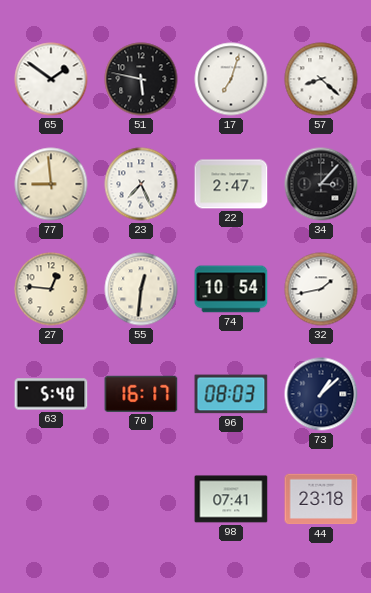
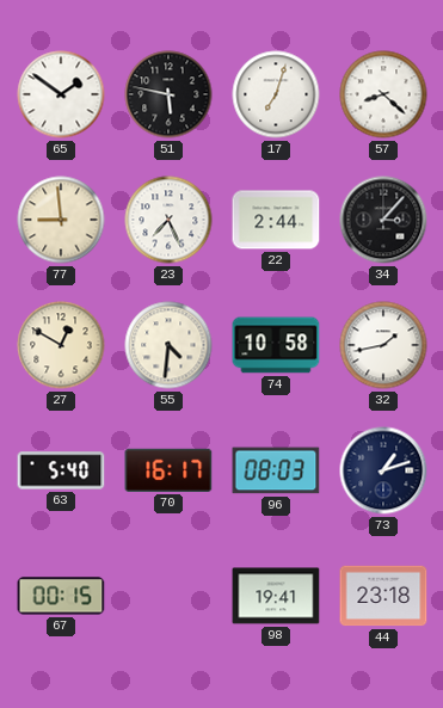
22: 2:47 -> 2:44
27: 12:46 -> 12:50
55: 12:31 -> 4:31
74: 10:54 -> 10:58
73: 1:08 -> 1:12
67: none -> 00:15
98: 07:41 -> 19:41
